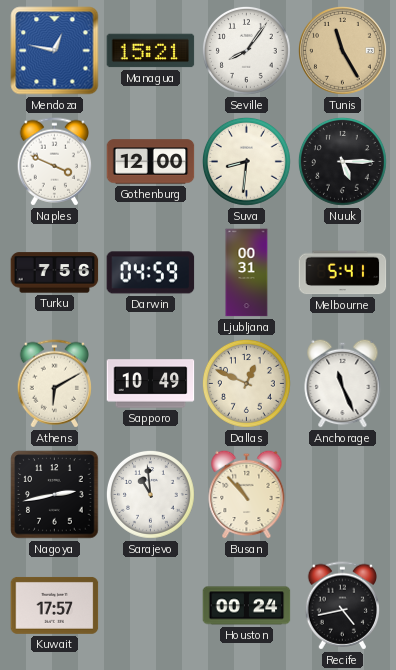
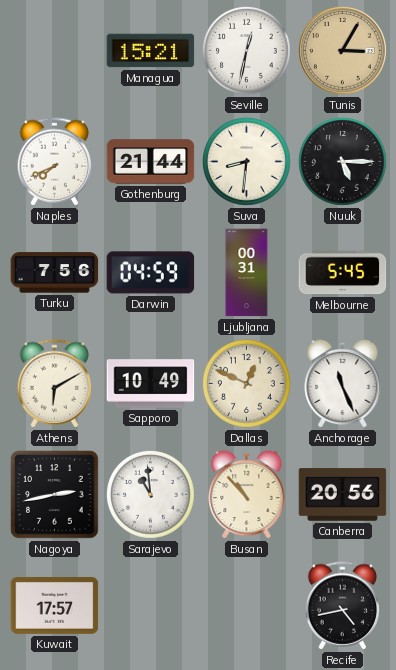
Mendoza: 12:47 -> none
Seville: 8:06 -> 12:32
Tunis: 11:25 -> 3:05
Naples: 3:49 -> 7:41
Gothenburg: 12:00 -> 21:44
Melbourne: 5:41 -> 5:45
Canberra: none -> 20:56
Houston: 00:24 -> none
